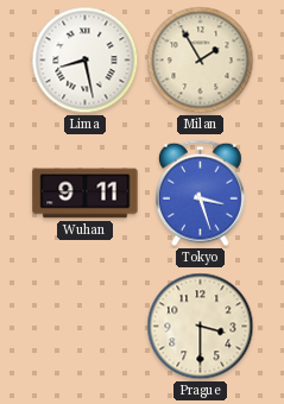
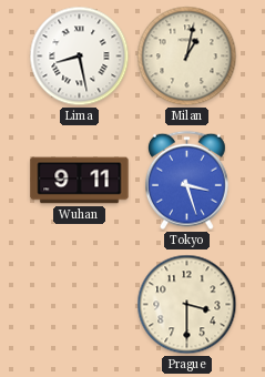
Milan: 1:55 -> 1:02
